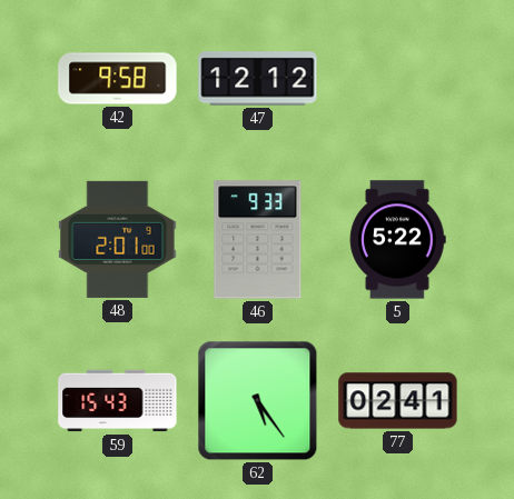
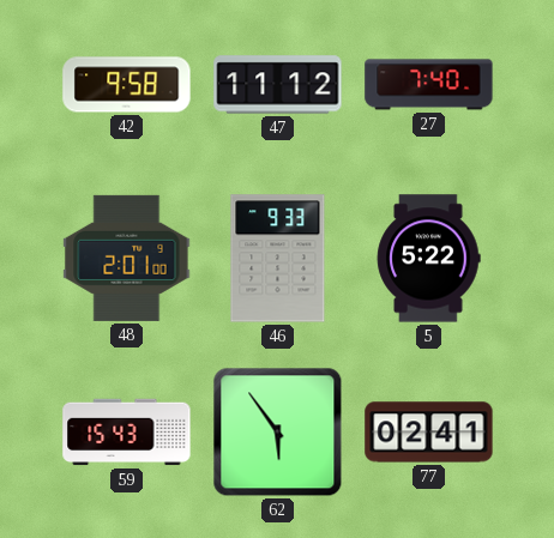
47: 12:12 -> 11:12
27: none -> 7:40
62: 5:24 -> 5:54
